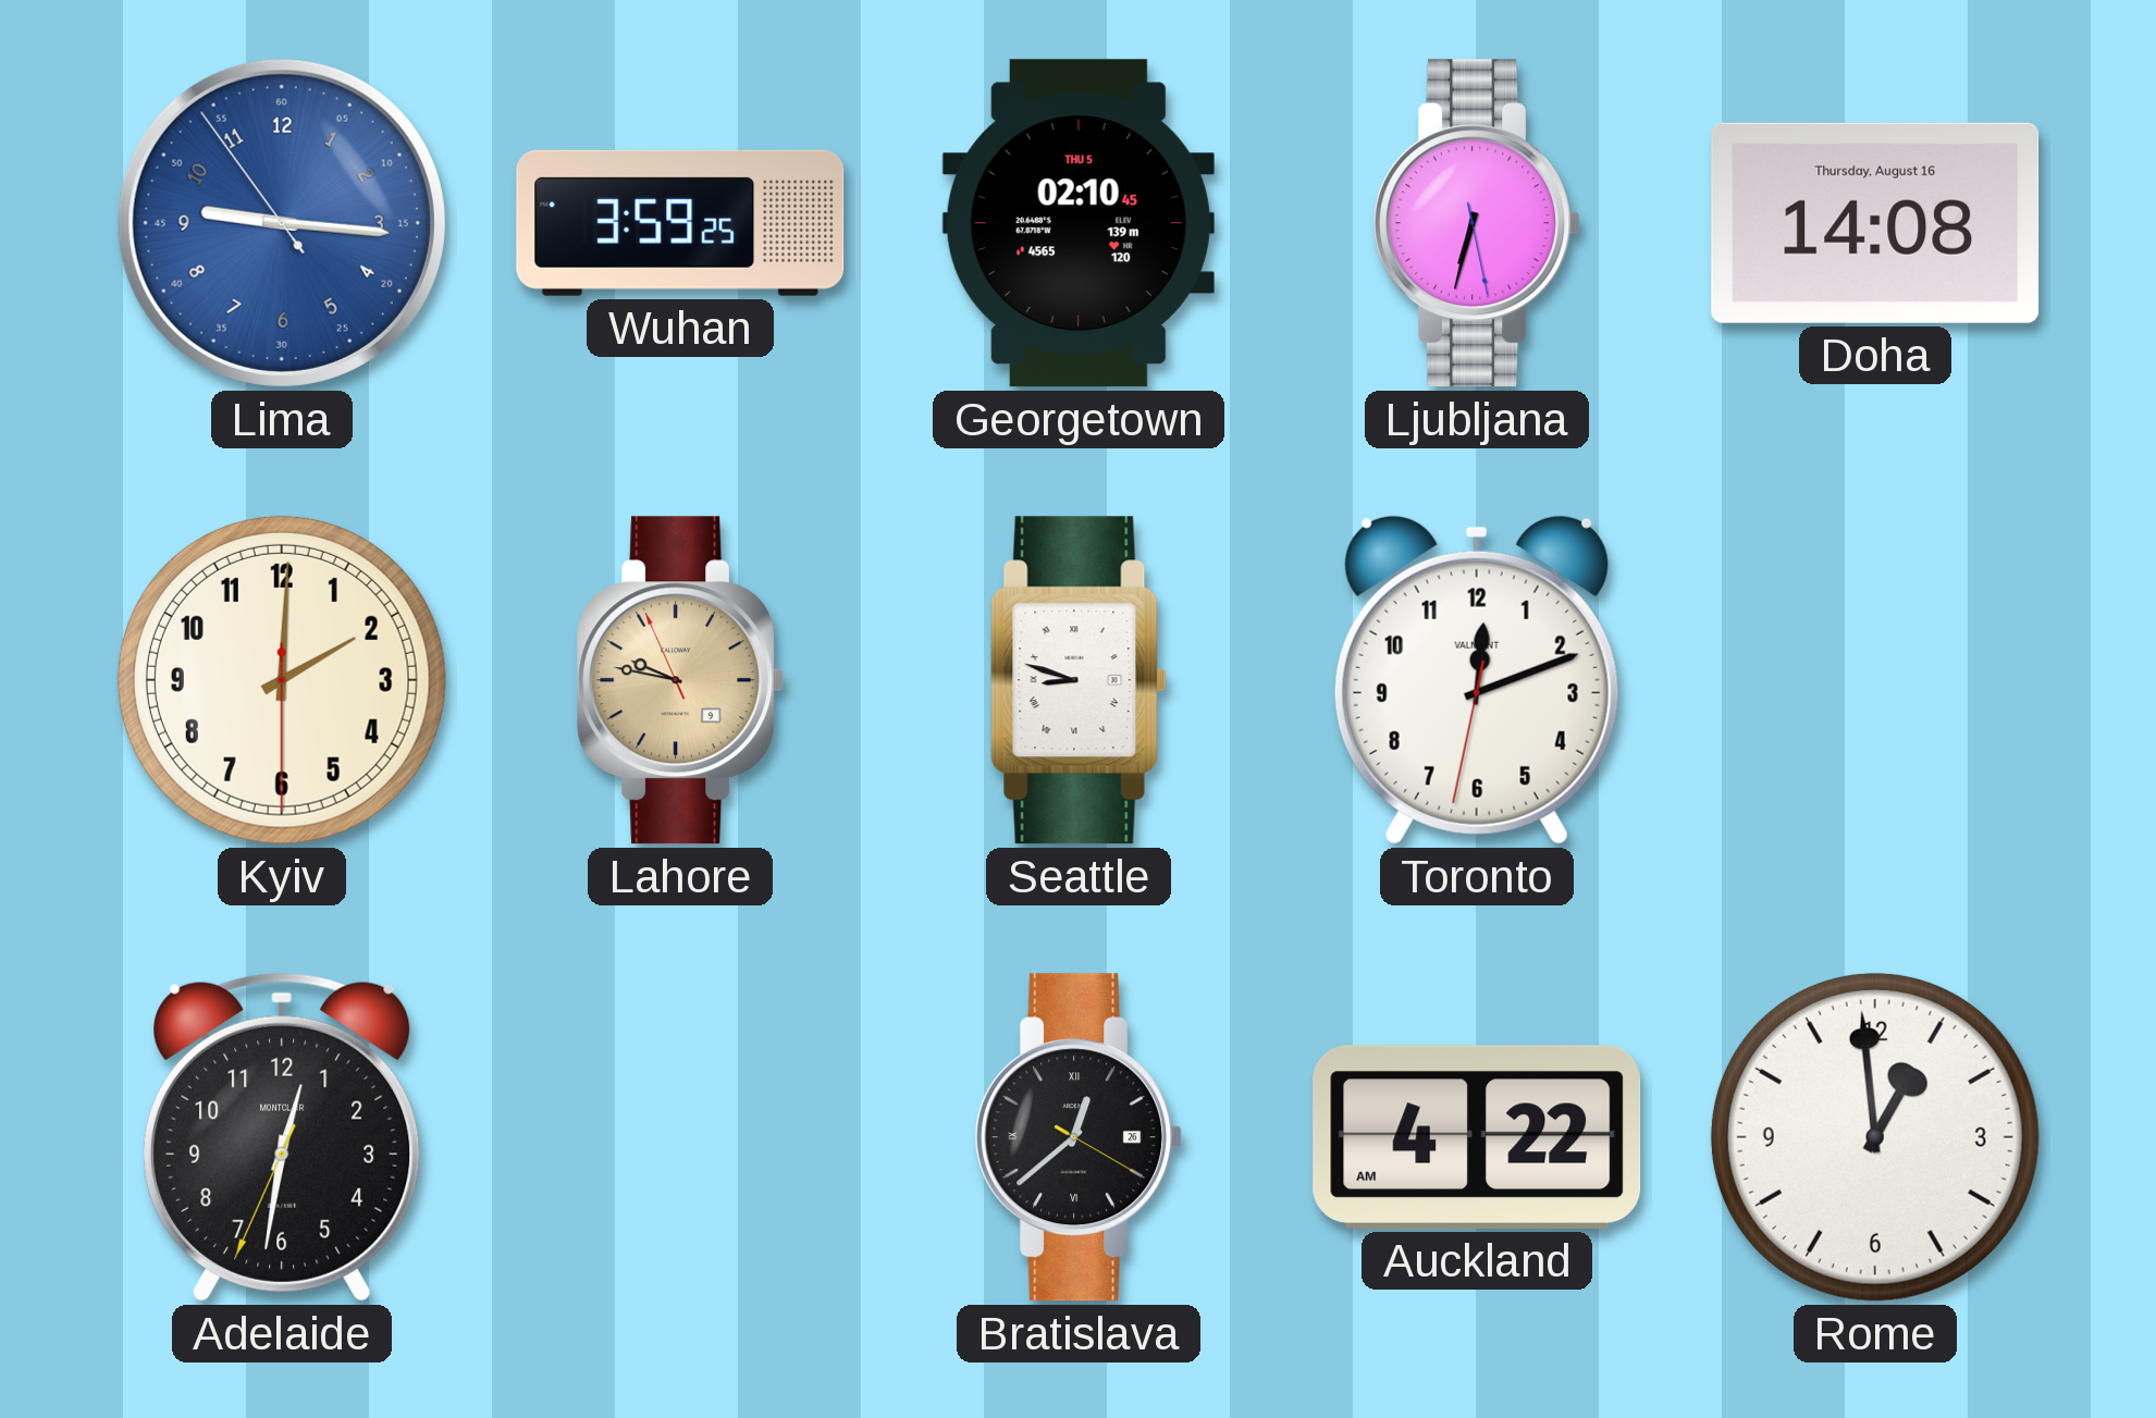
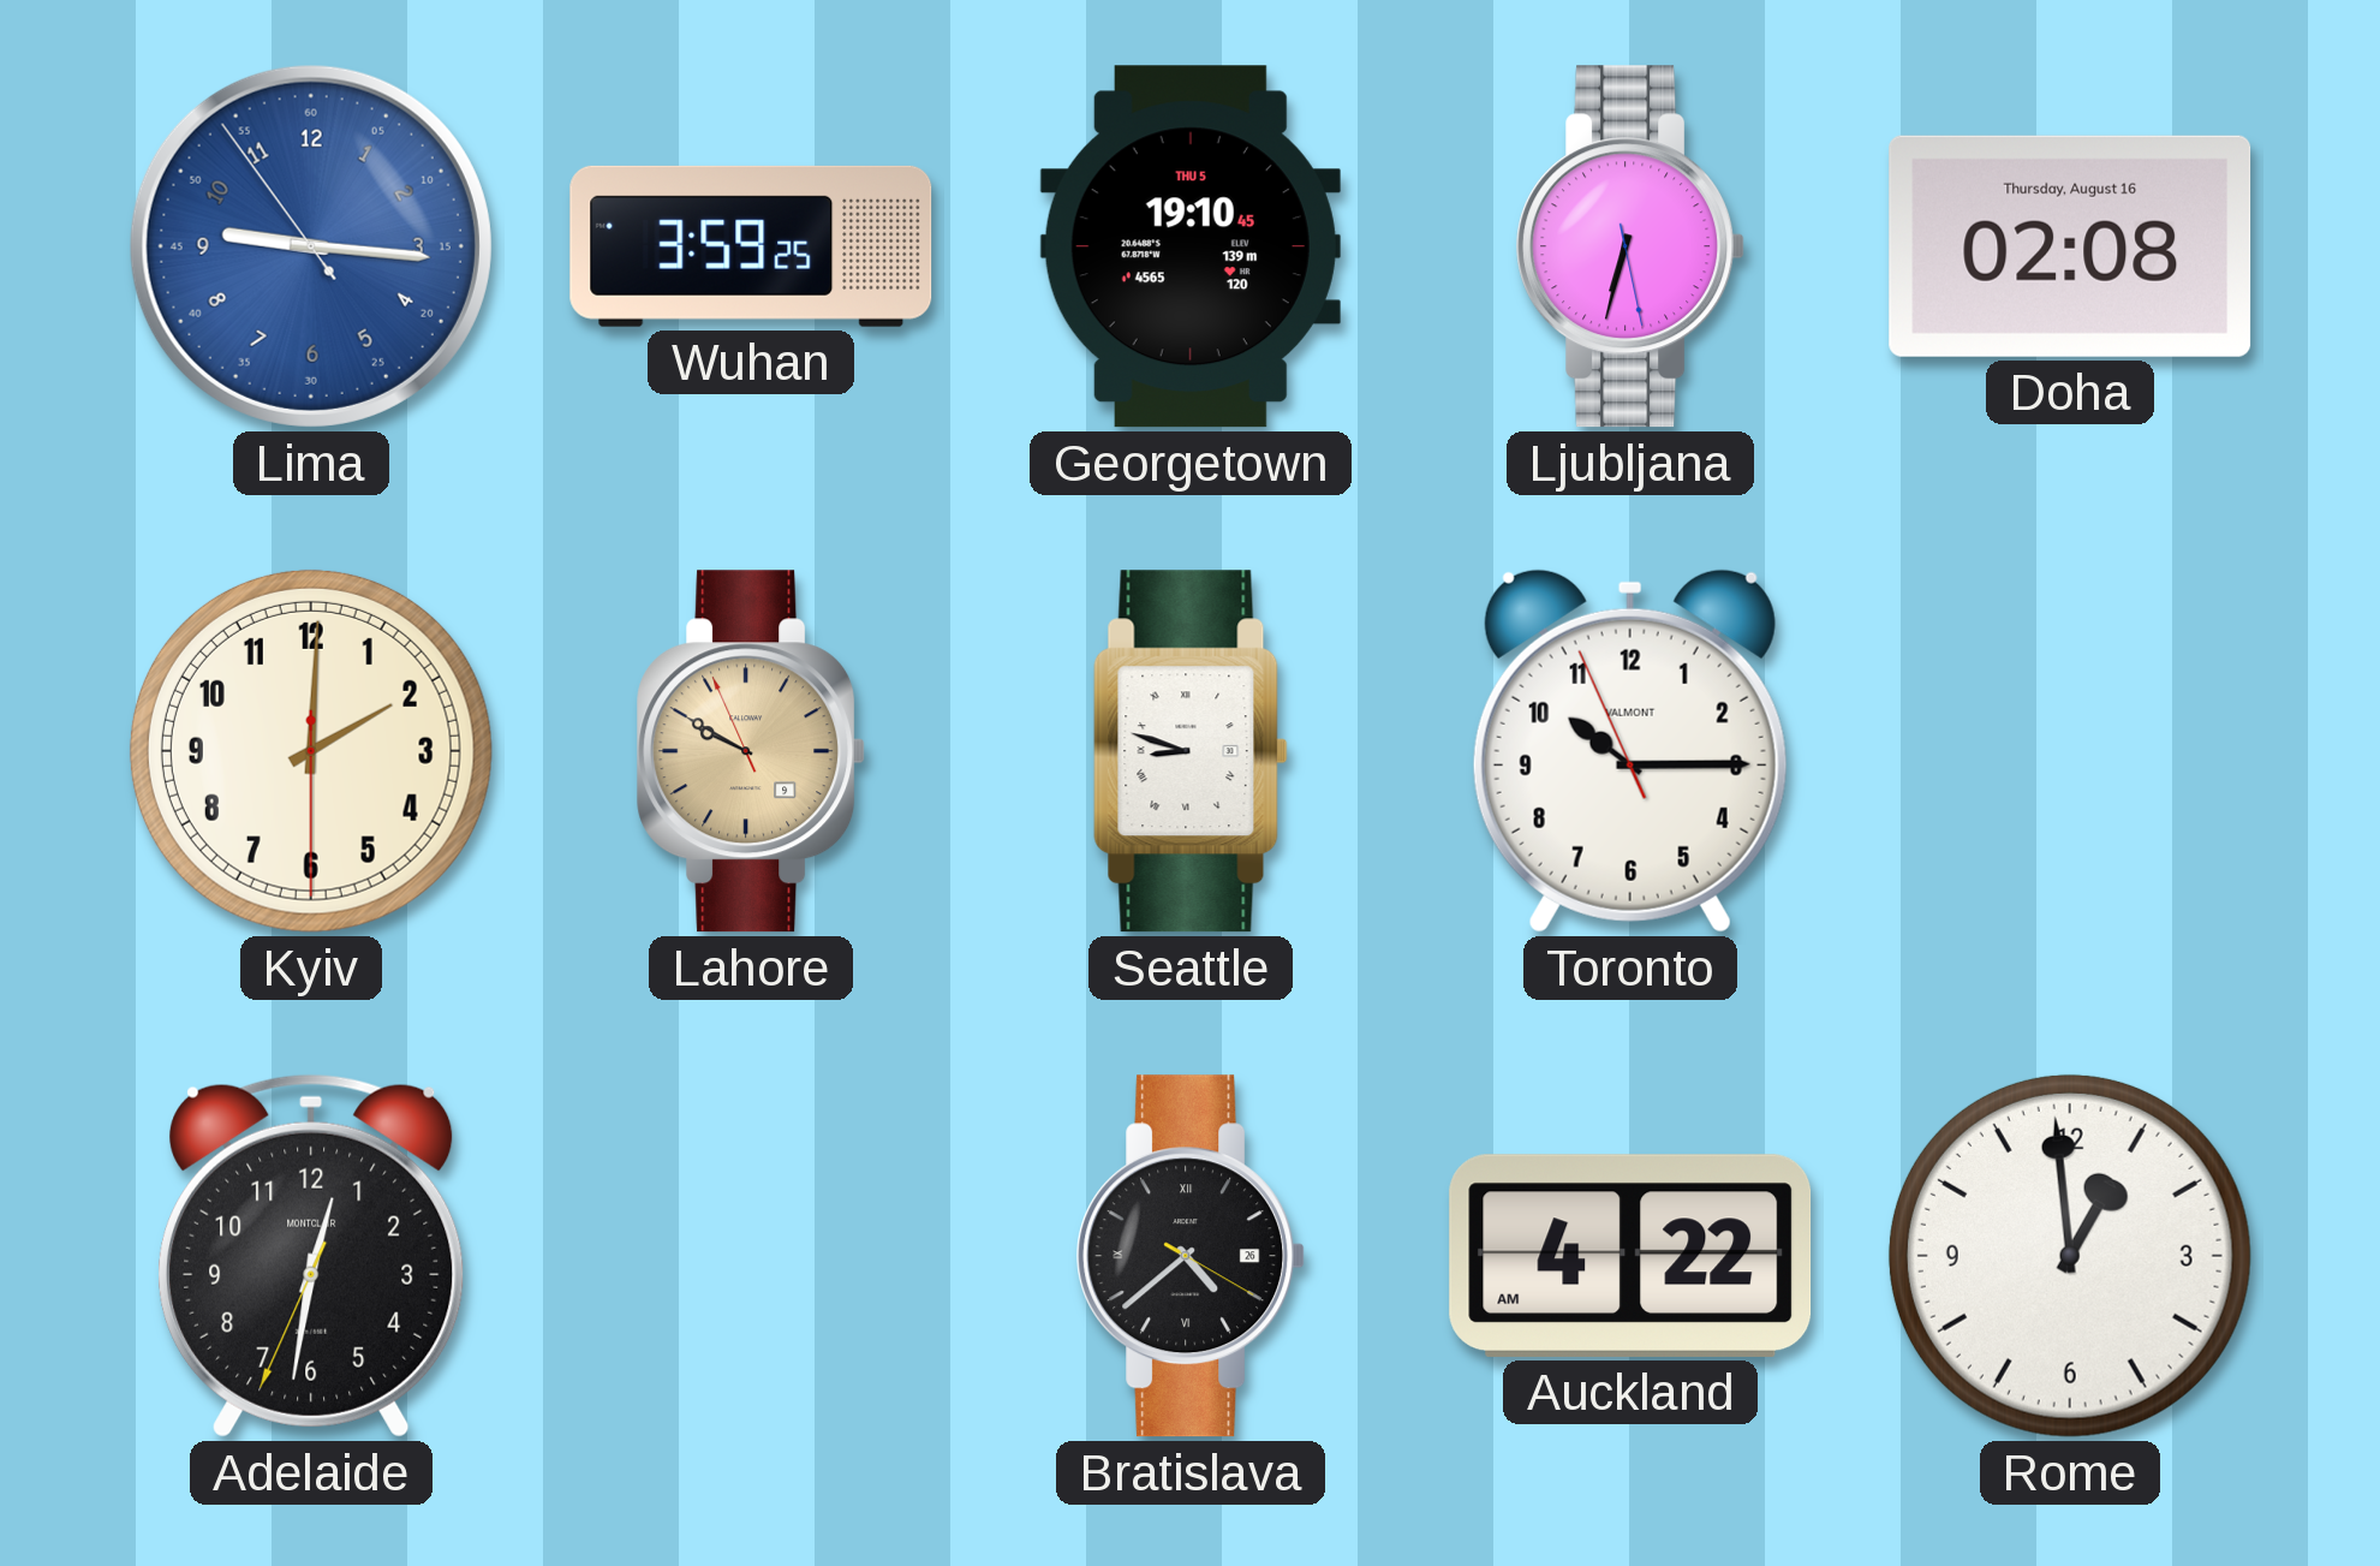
Georgetown: 02:10 -> 19:10
Doha: 14:08 -> 02:08
Lahore: 9:46 -> 9:49
Toronto: 12:11 -> 10:14
Bratislava: 12:38 -> 4:38
